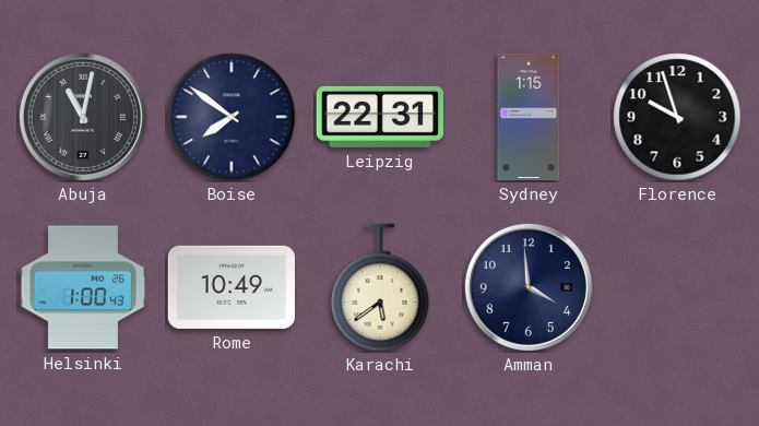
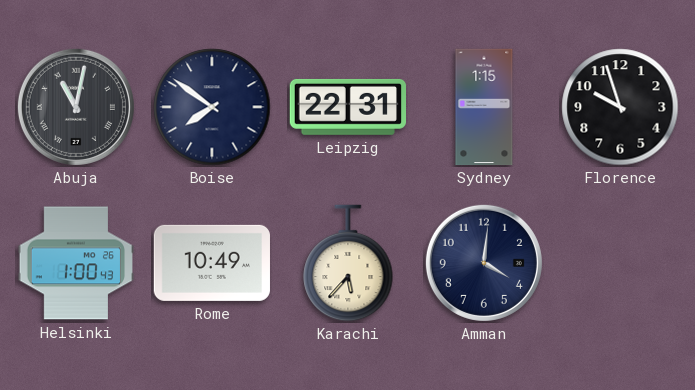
Karachi: 5:39 -> 5:37
Amman: 3:59 -> 4:01
